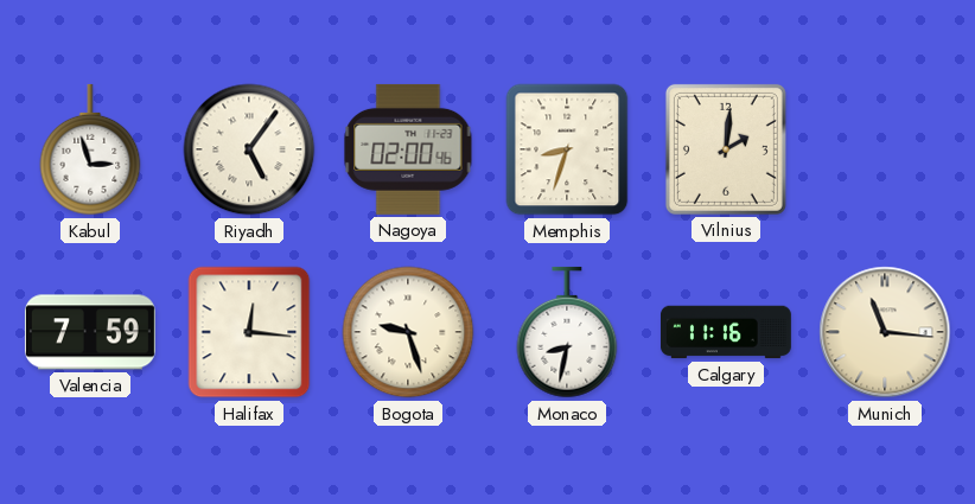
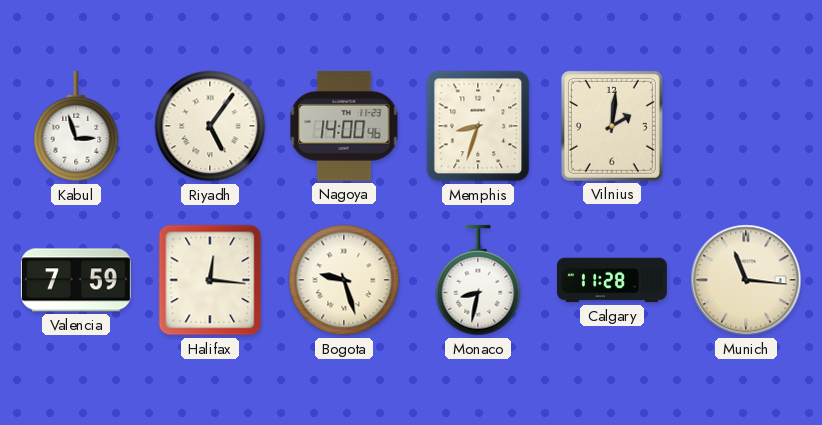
Nagoya: 02:00 -> 14:00
Calgary: 11:16 -> 11:28
